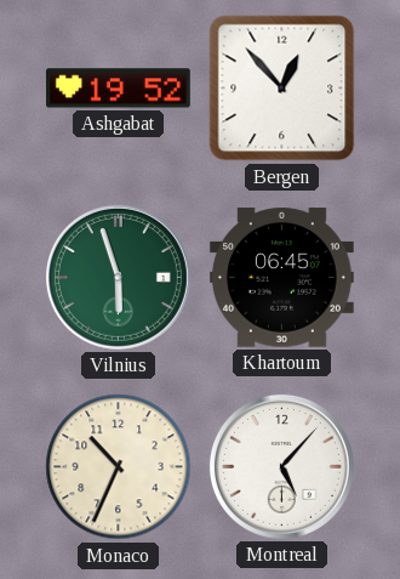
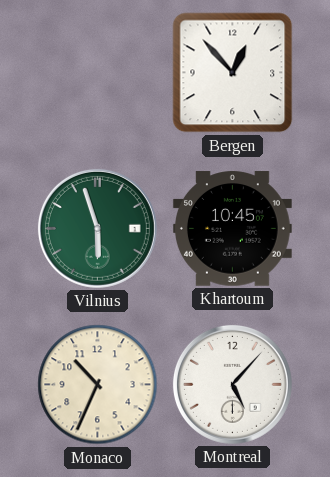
Ashgabat: 19:52 -> none
Khartoum: 06:45 -> 10:45
